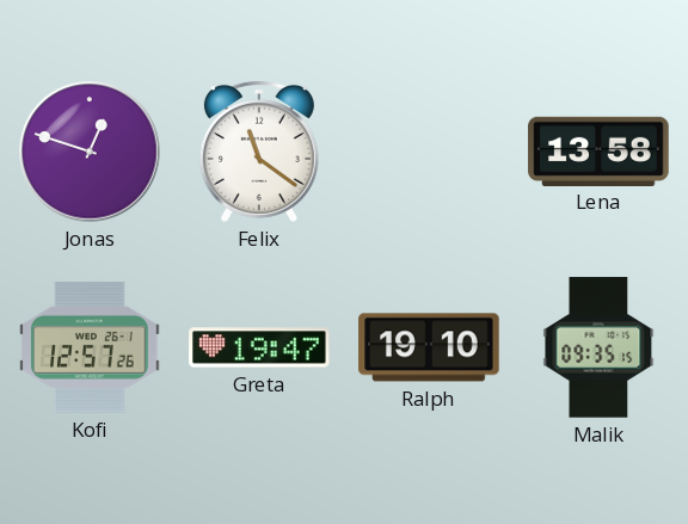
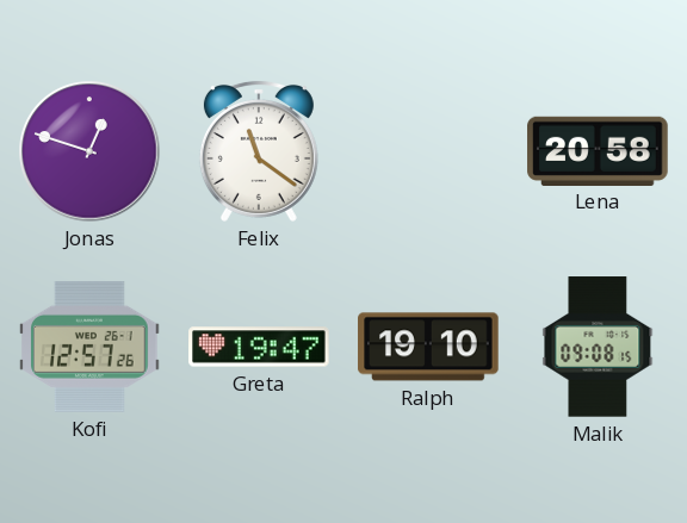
Lena: 13:58 -> 20:58
Malik: 09:35 -> 09:08
